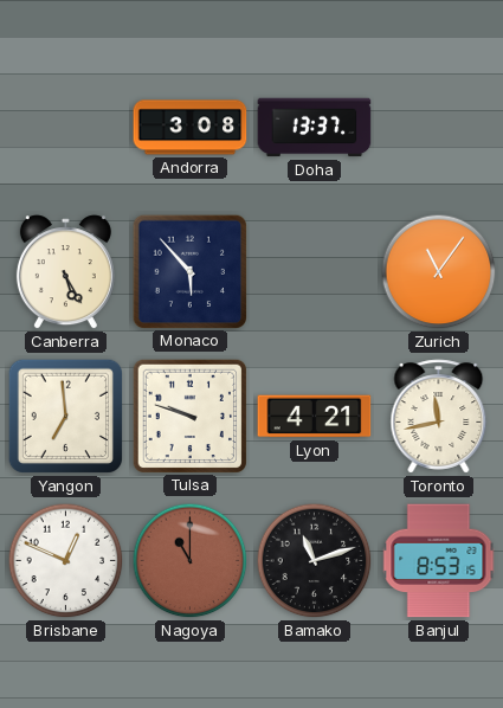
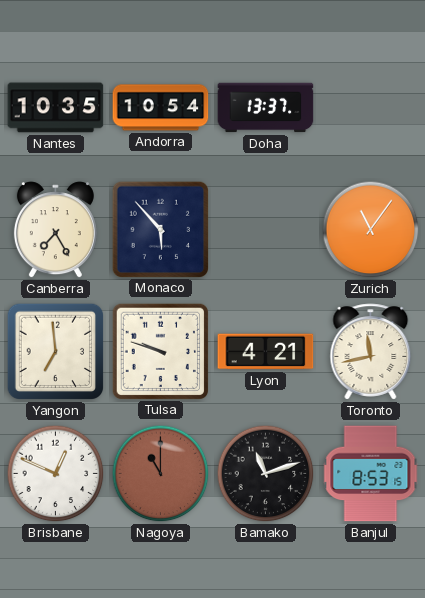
Nantes: none -> 10:35
Andorra: 3:08 -> 10:54
Canberra: 5:25 -> 7:25
